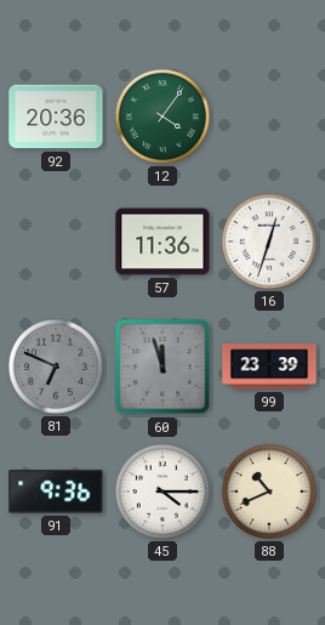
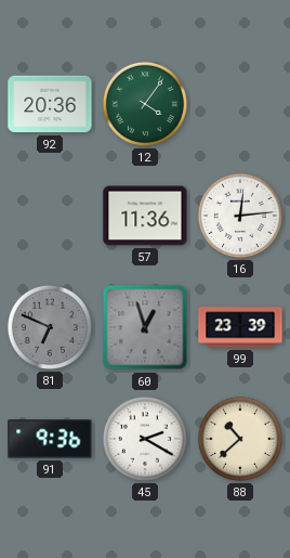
16: 12:33 -> 12:14
60: 11:57 -> 12:57
45: 4:15 -> 2:20
88: 10:41 -> 10:38
